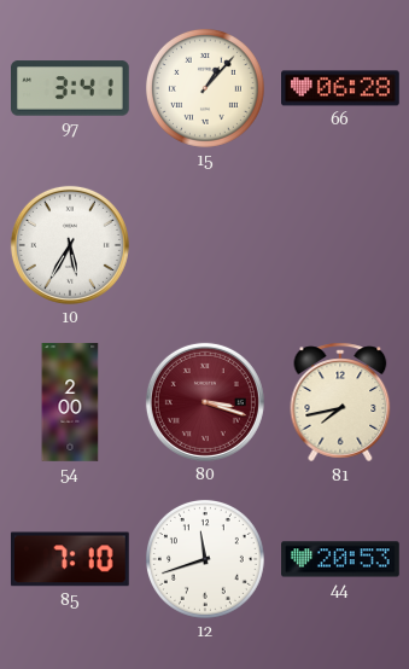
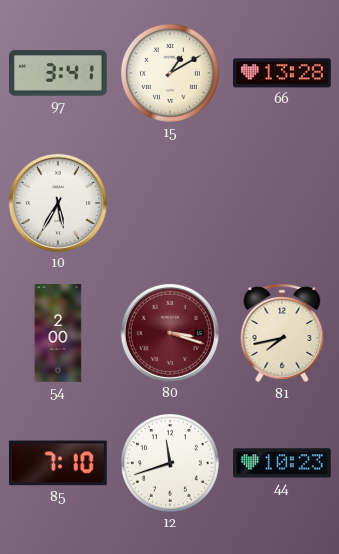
15: 1:07 -> 1:10
66: 06:28 -> 13:28
44: 20:53 -> 10:23
